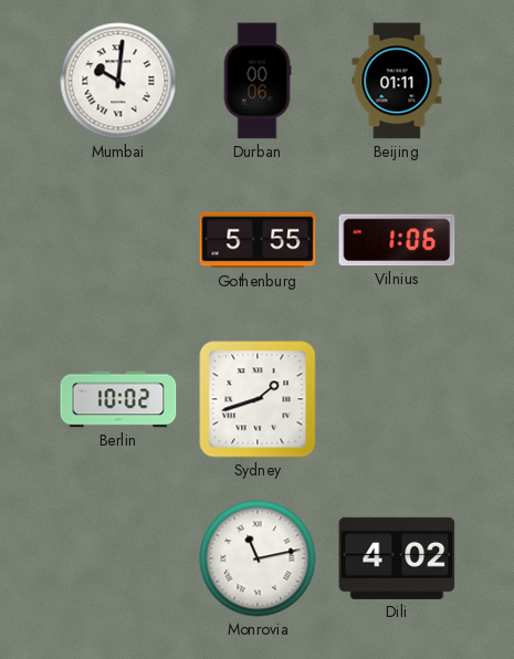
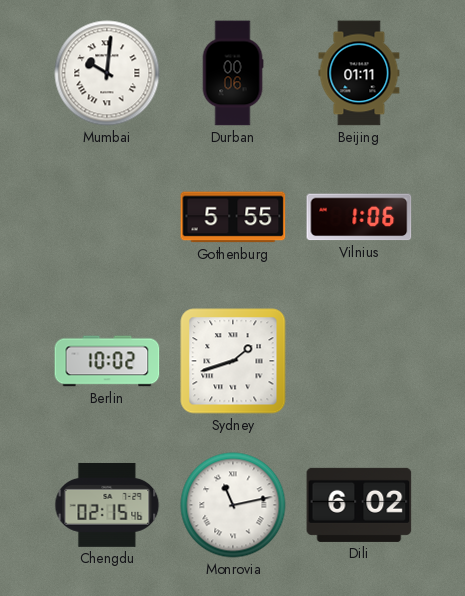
Chengdu: none -> 02:15
Dili: 4:02 -> 6:02
